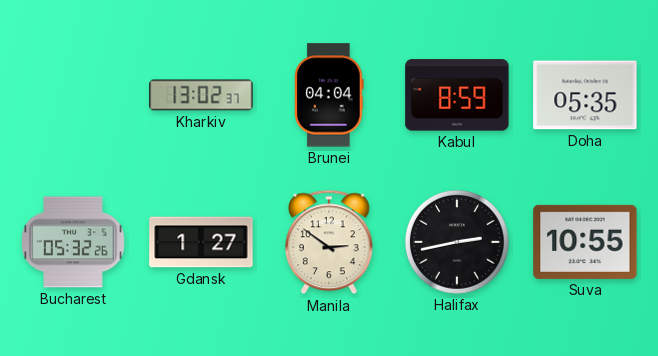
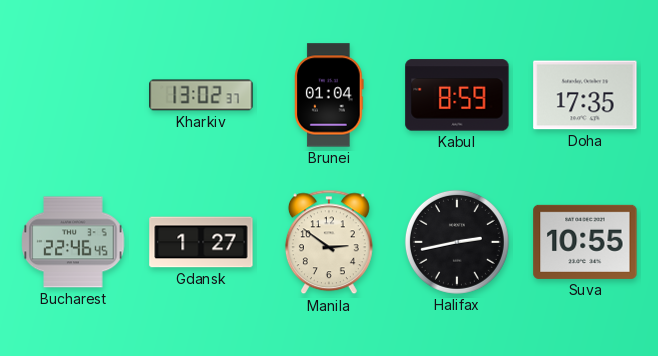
Brunei: 04:04 -> 01:04
Doha: 05:35 -> 17:35
Bucharest: 05:32 -> 22:46
